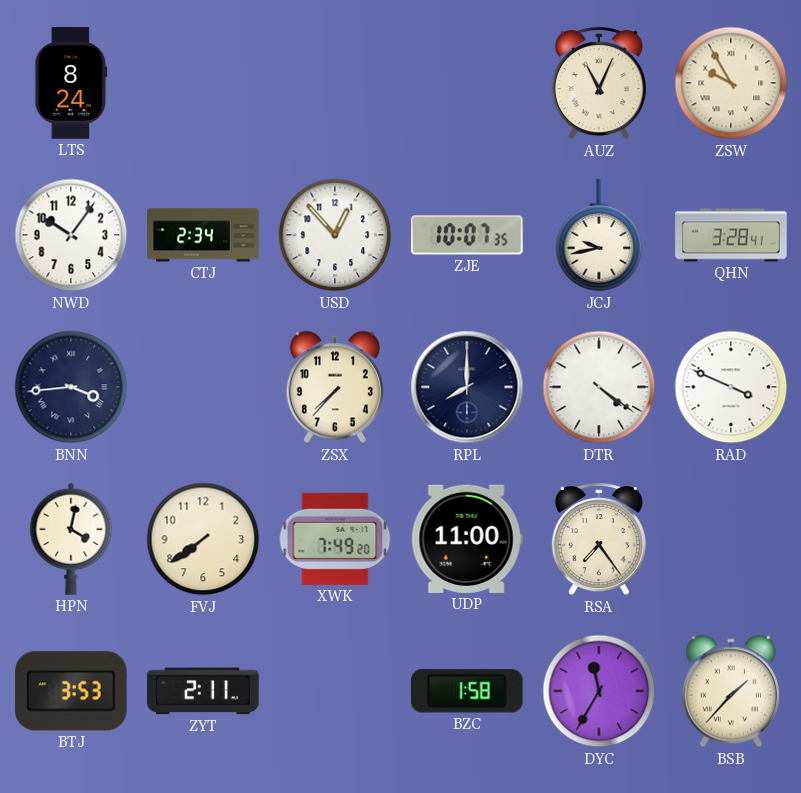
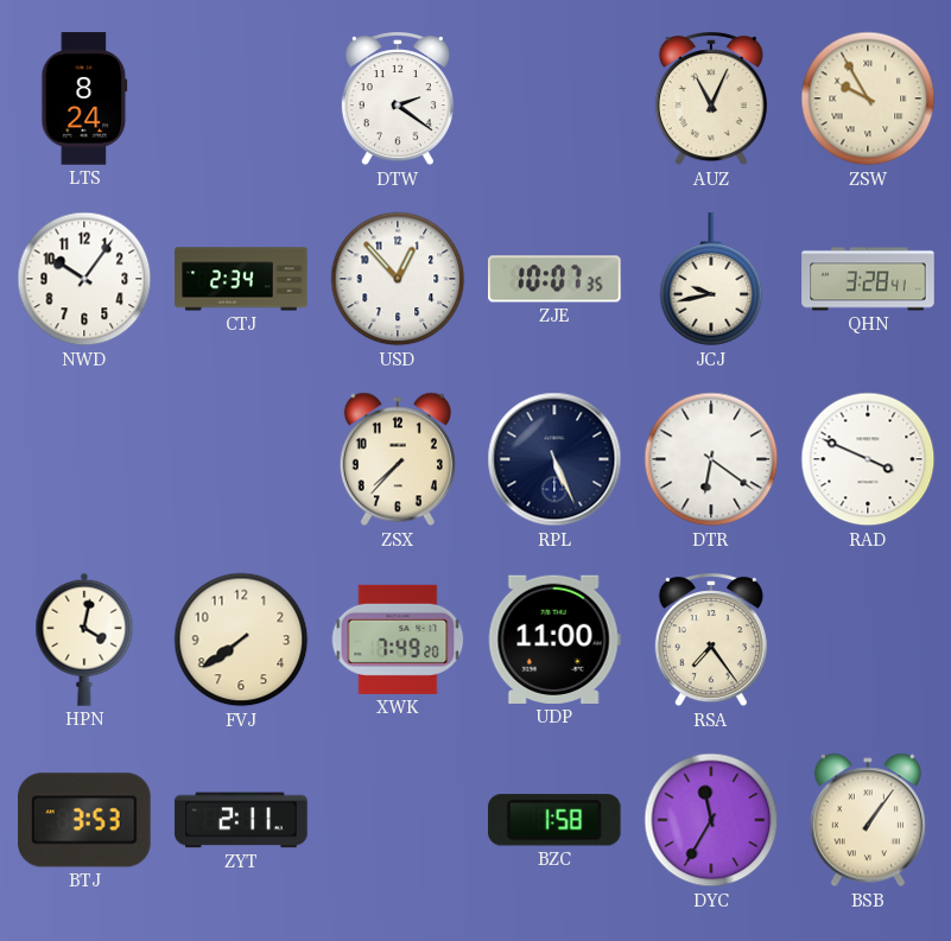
DTW: none -> 2:21
BNN: 3:44 -> none
RPL: 8:00 -> 5:26
DTR: 4:21 -> 6:21
BSB: 1:37 -> 1:06
